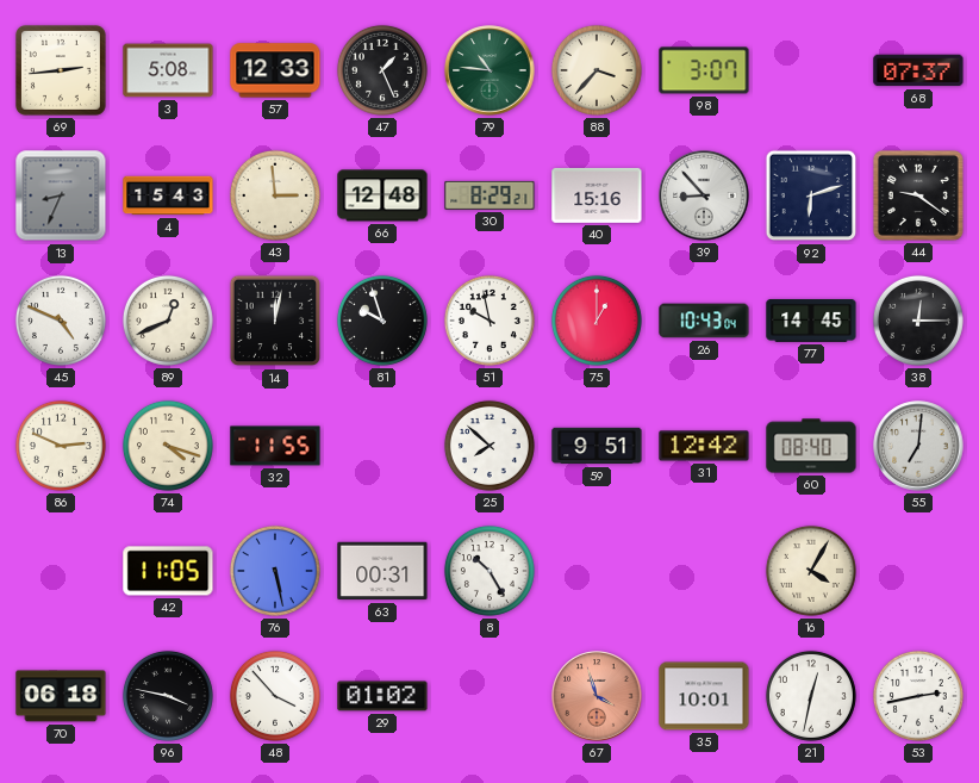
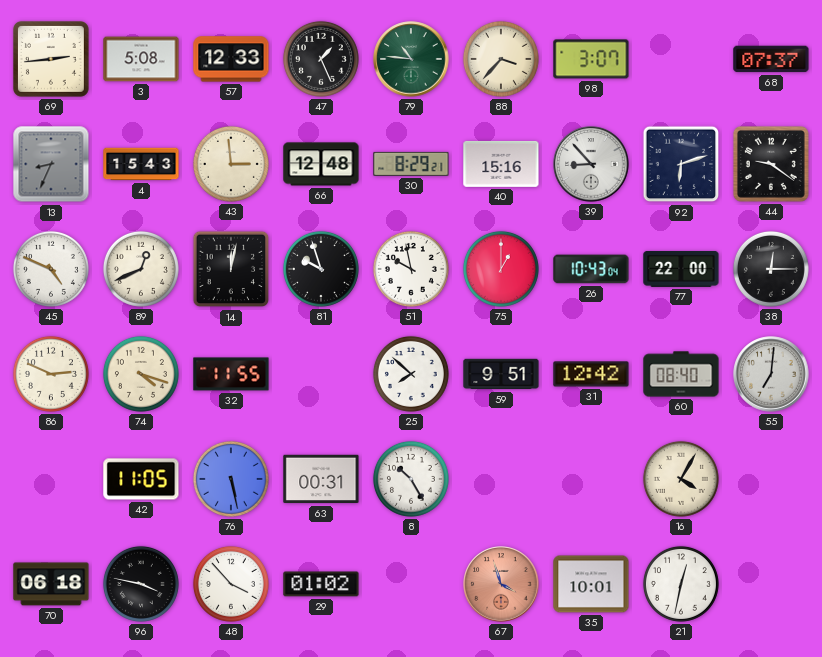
77: 14:45 -> 22:00
53: 2:43 -> none
